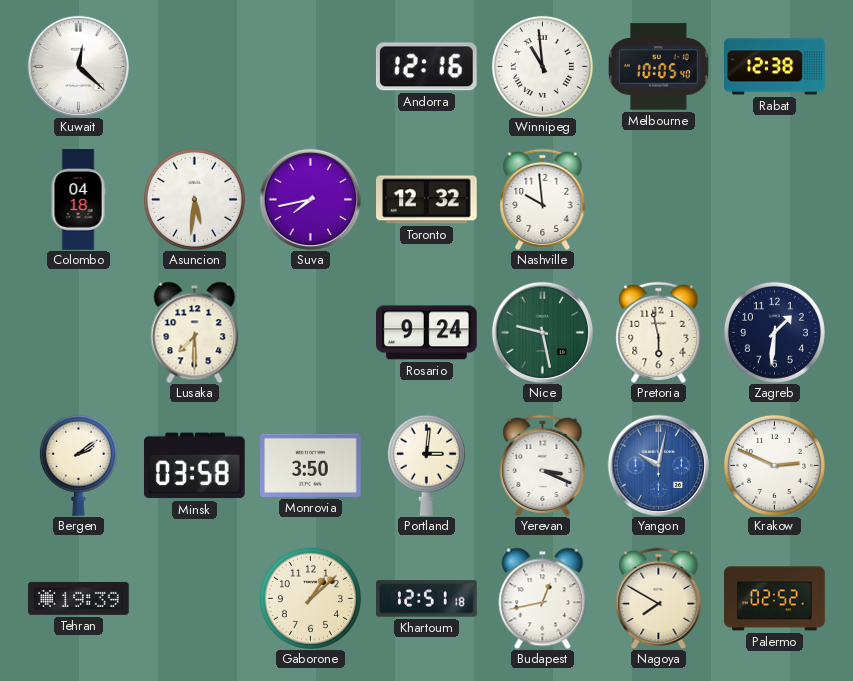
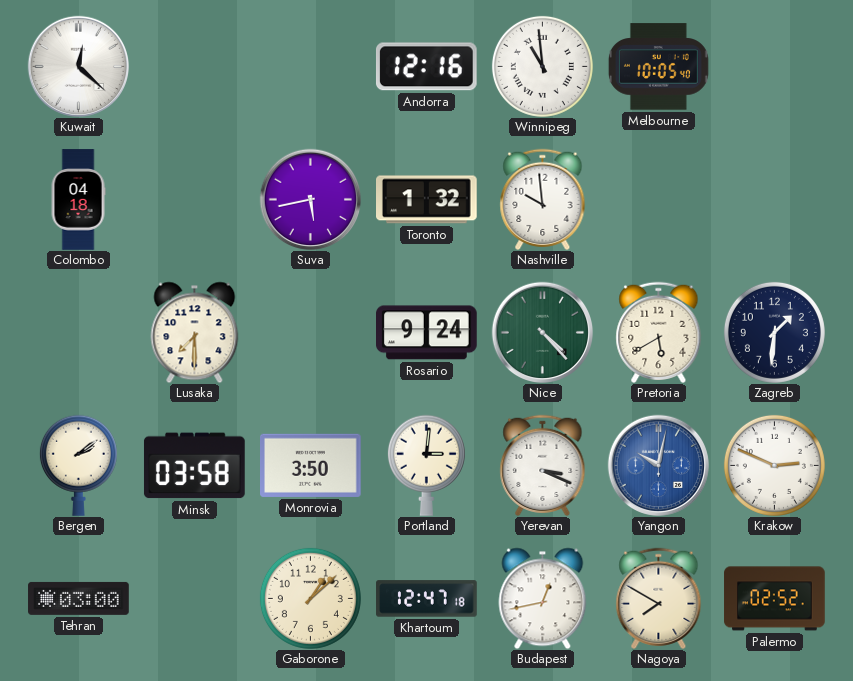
Rabat: 12:38 -> none
Asuncion: 5:31 -> none
Suva: 7:43 -> 5:43
Toronto: 12:32 -> 1:32
Nice: 9:28 -> 4:23
Pretoria: 5:58 -> 5:40
Tehran: 19:39 -> 03:00
Khartoum: 12:51 -> 12:47
